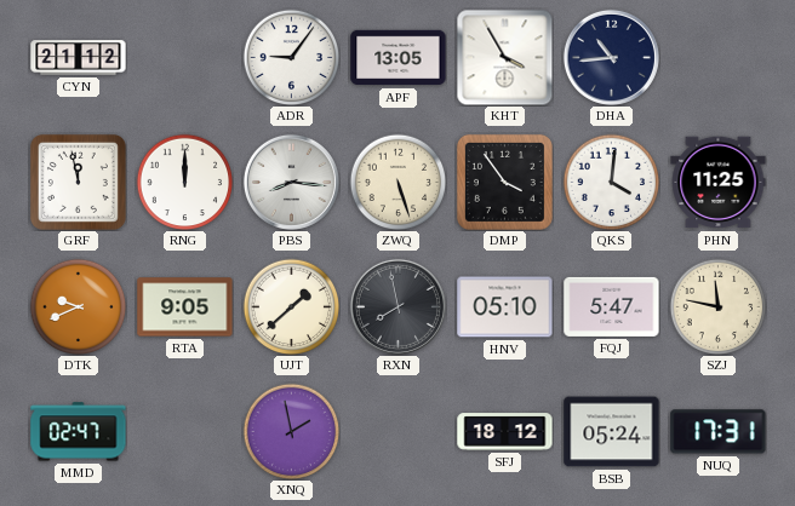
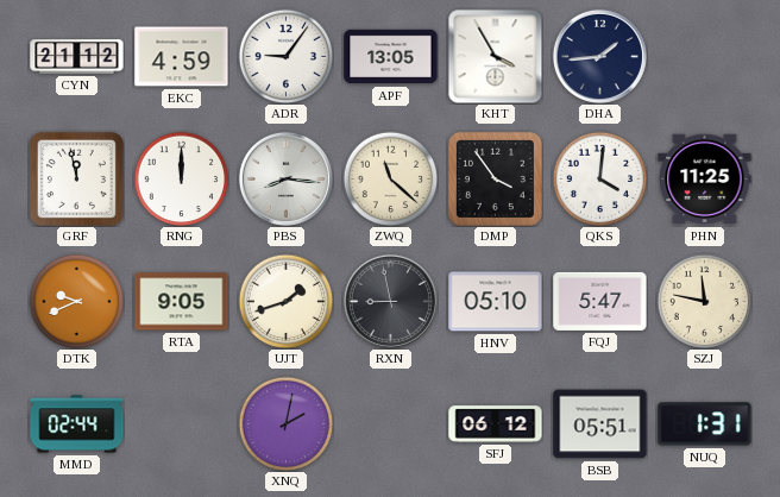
EKC: none -> 4:59
DHA: 10:44 -> 1:44
ZWQ: 5:27 -> 11:22
UJT: 1:38 -> 1:42
RXN: 7:58 -> 8:58
MMD: 02:47 -> 02:44
XNQ: 1:58 -> 2:02
SFJ: 18:12 -> 06:12
BSB: 05:24 -> 05:51
NUQ: 17:31 -> 1:31
